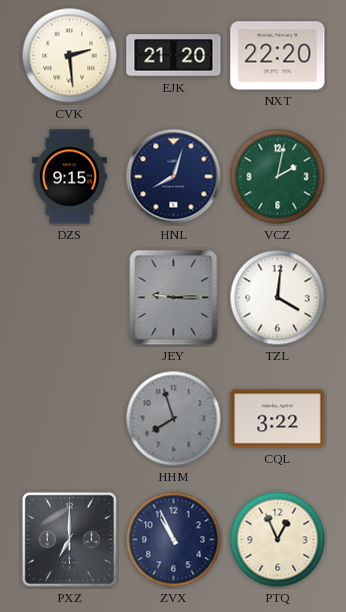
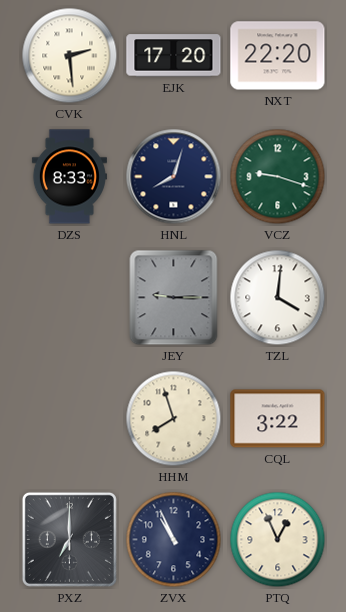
EJK: 21:20 -> 17:20
DZS: 9:15 -> 8:33
VCZ: 2:02 -> 9:18
HHM dial: grey -> cream
